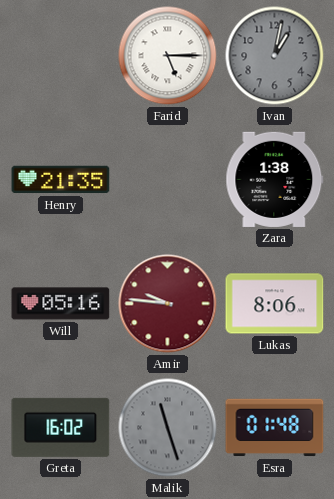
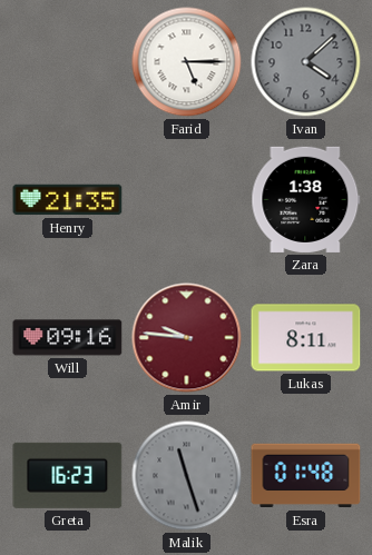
Ivan: 1:02 -> 4:08
Will: 05:16 -> 09:16
Lukas: 8:06 -> 8:11
Greta: 16:02 -> 16:23
